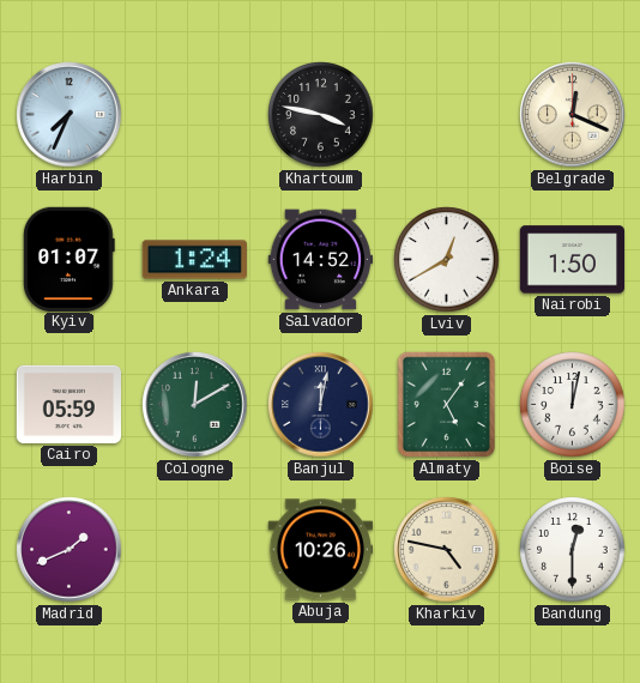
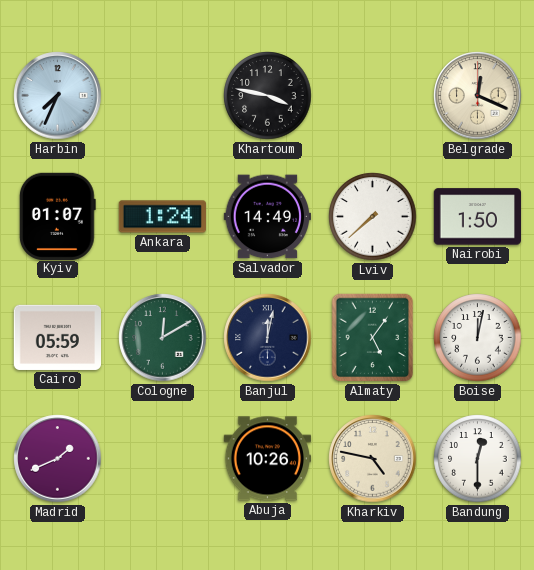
Salvador: 14:52 -> 14:49
Lviv: 12:40 -> 7:38
